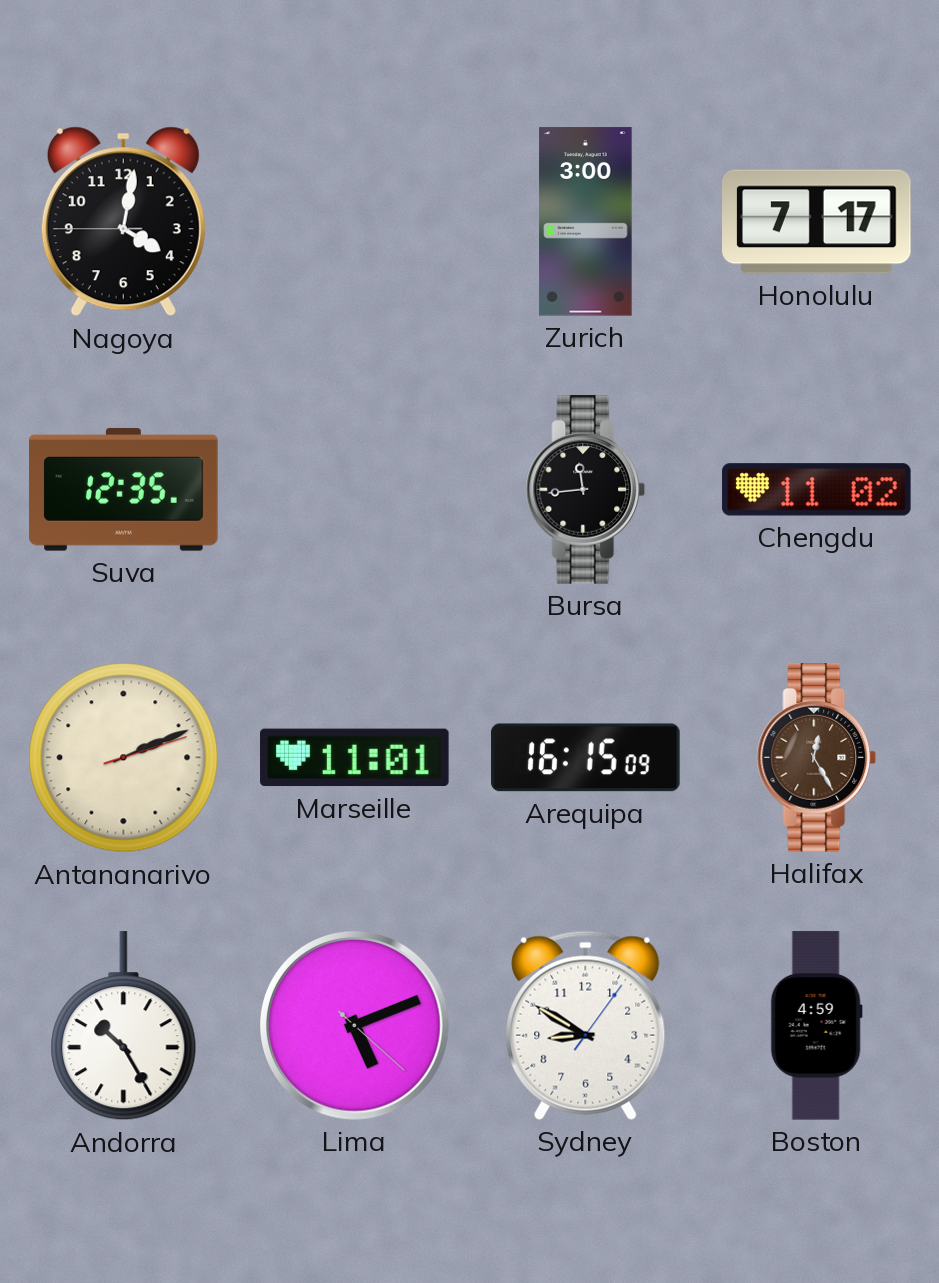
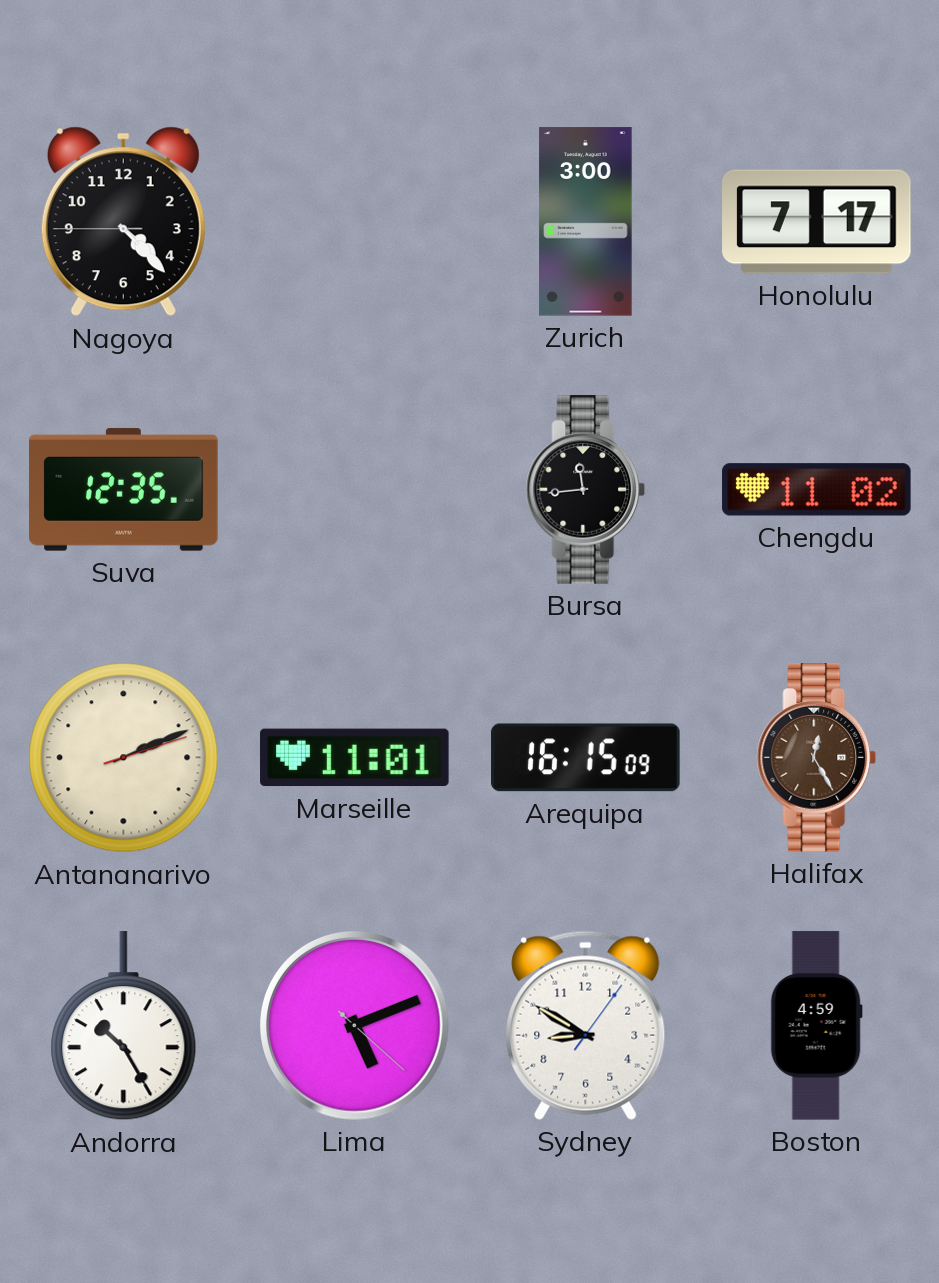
Nagoya: 4:01 -> 4:22
